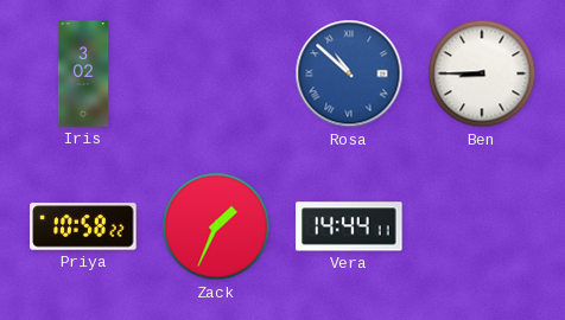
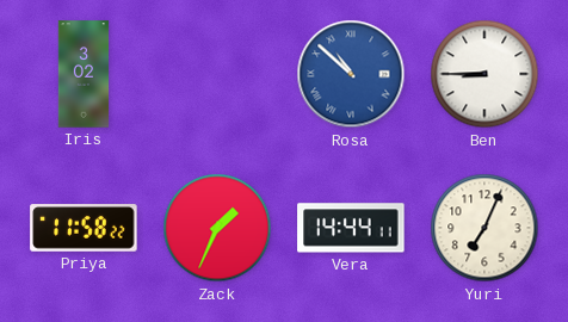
Priya: 10:58 -> 11:58
Yuri: none -> 7:04
